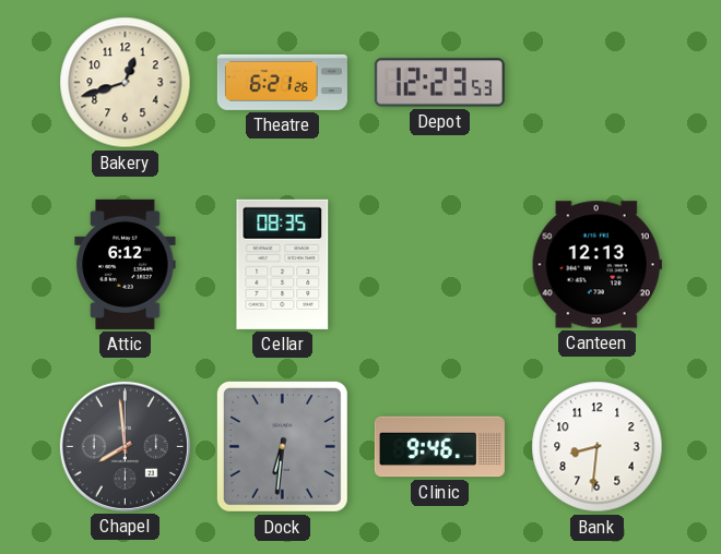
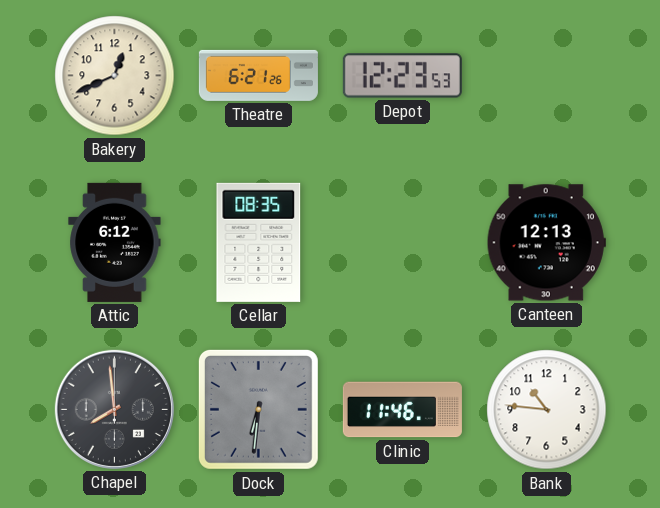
Bakery: 12:42 -> 12:41
Clinic: 9:46 -> 11:46
Bank: 8:31 -> 10:46
